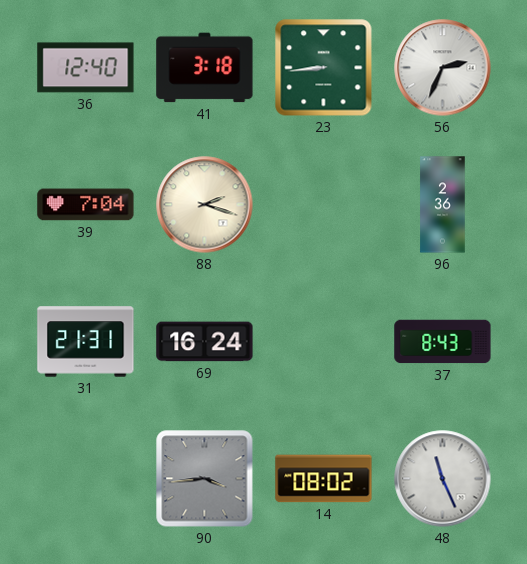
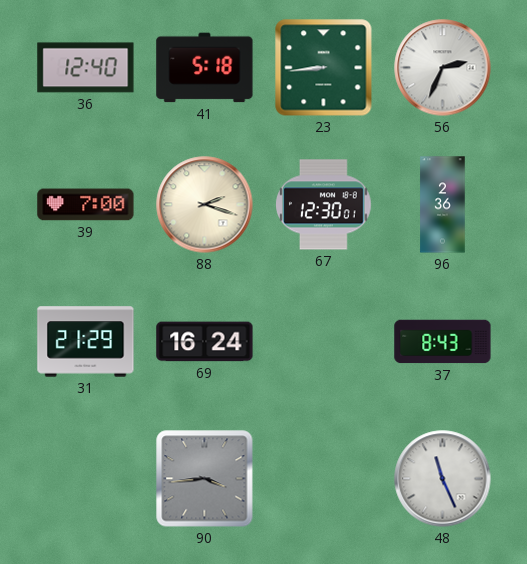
41: 3:18 -> 5:18
39: 7:04 -> 7:00
67: none -> 12:30
31: 21:31 -> 21:29
14: 08:02 -> none
